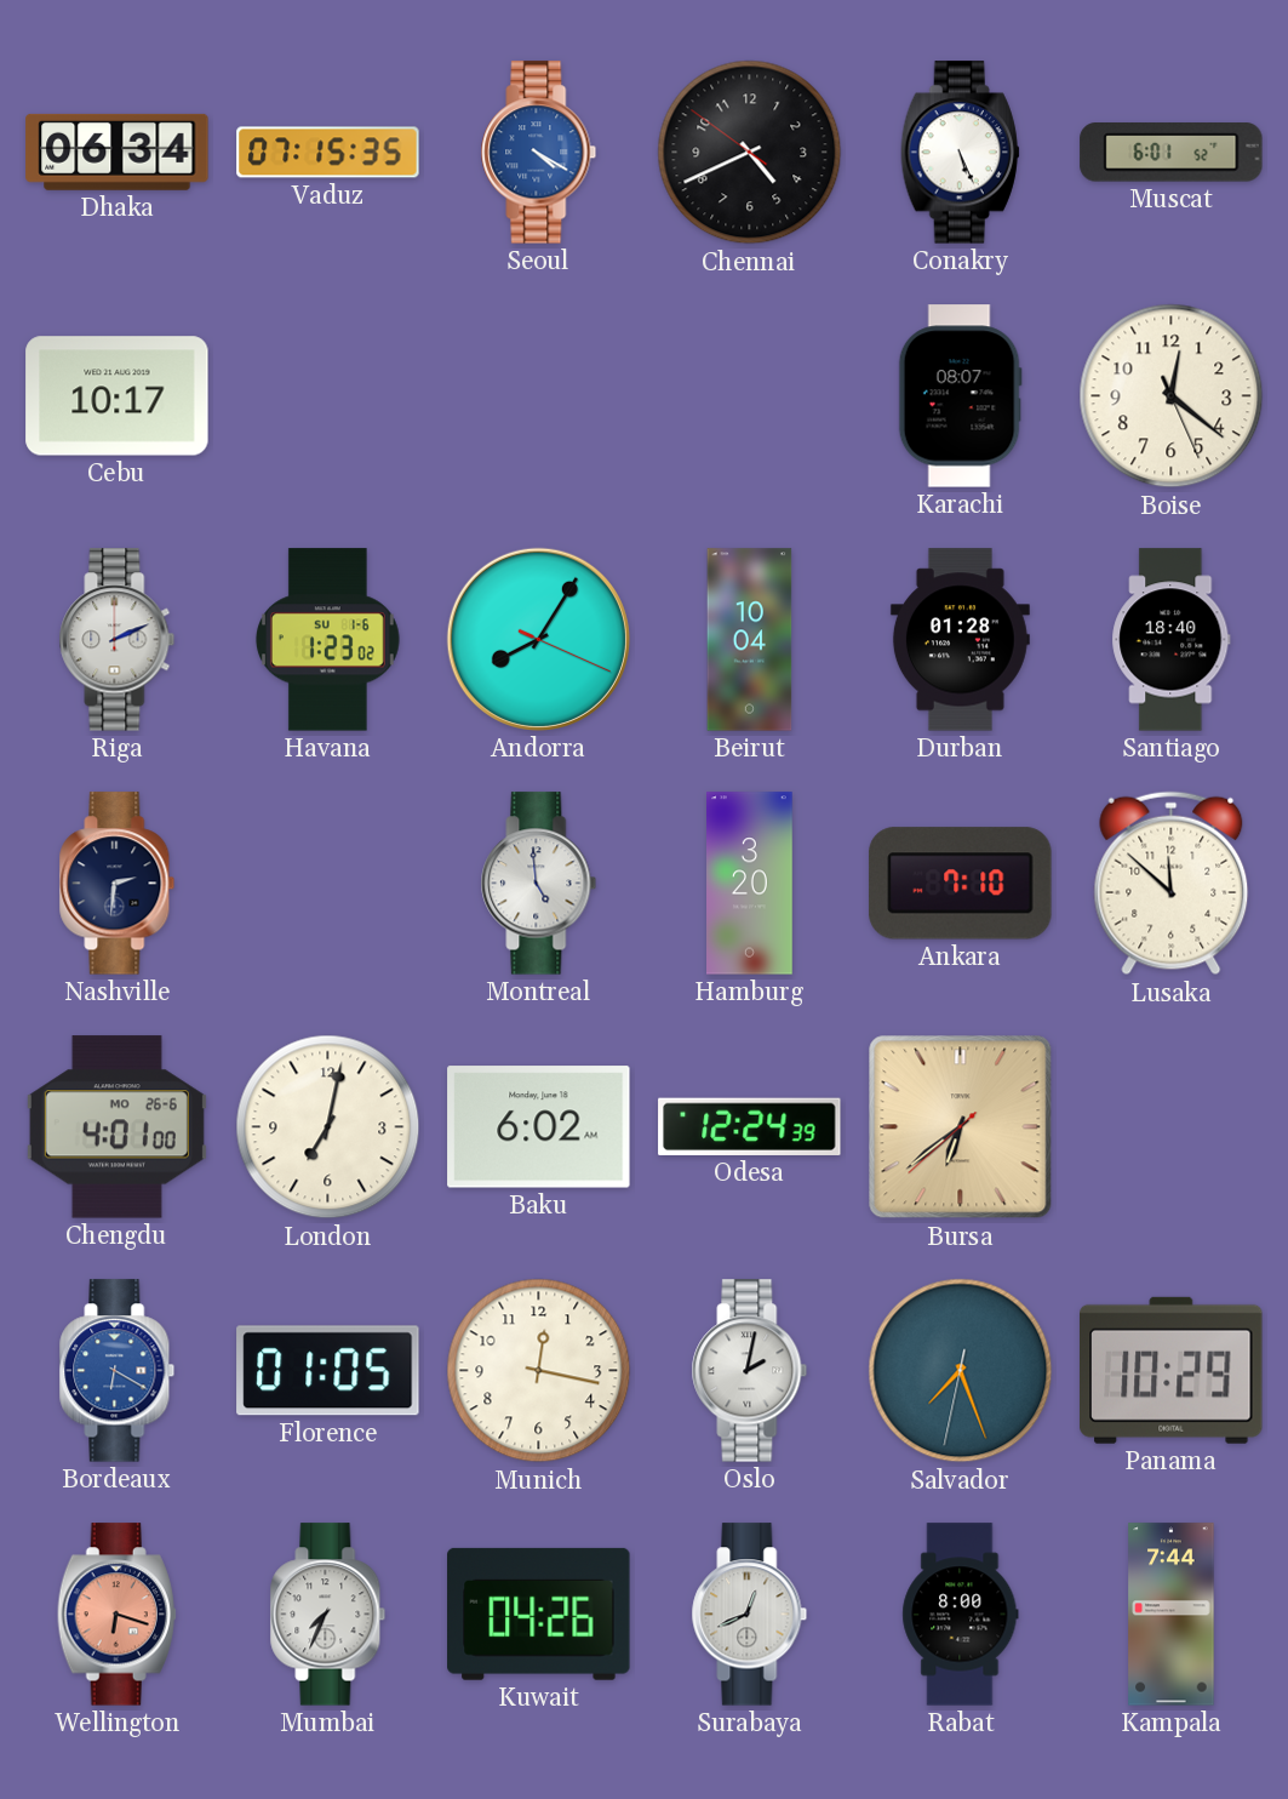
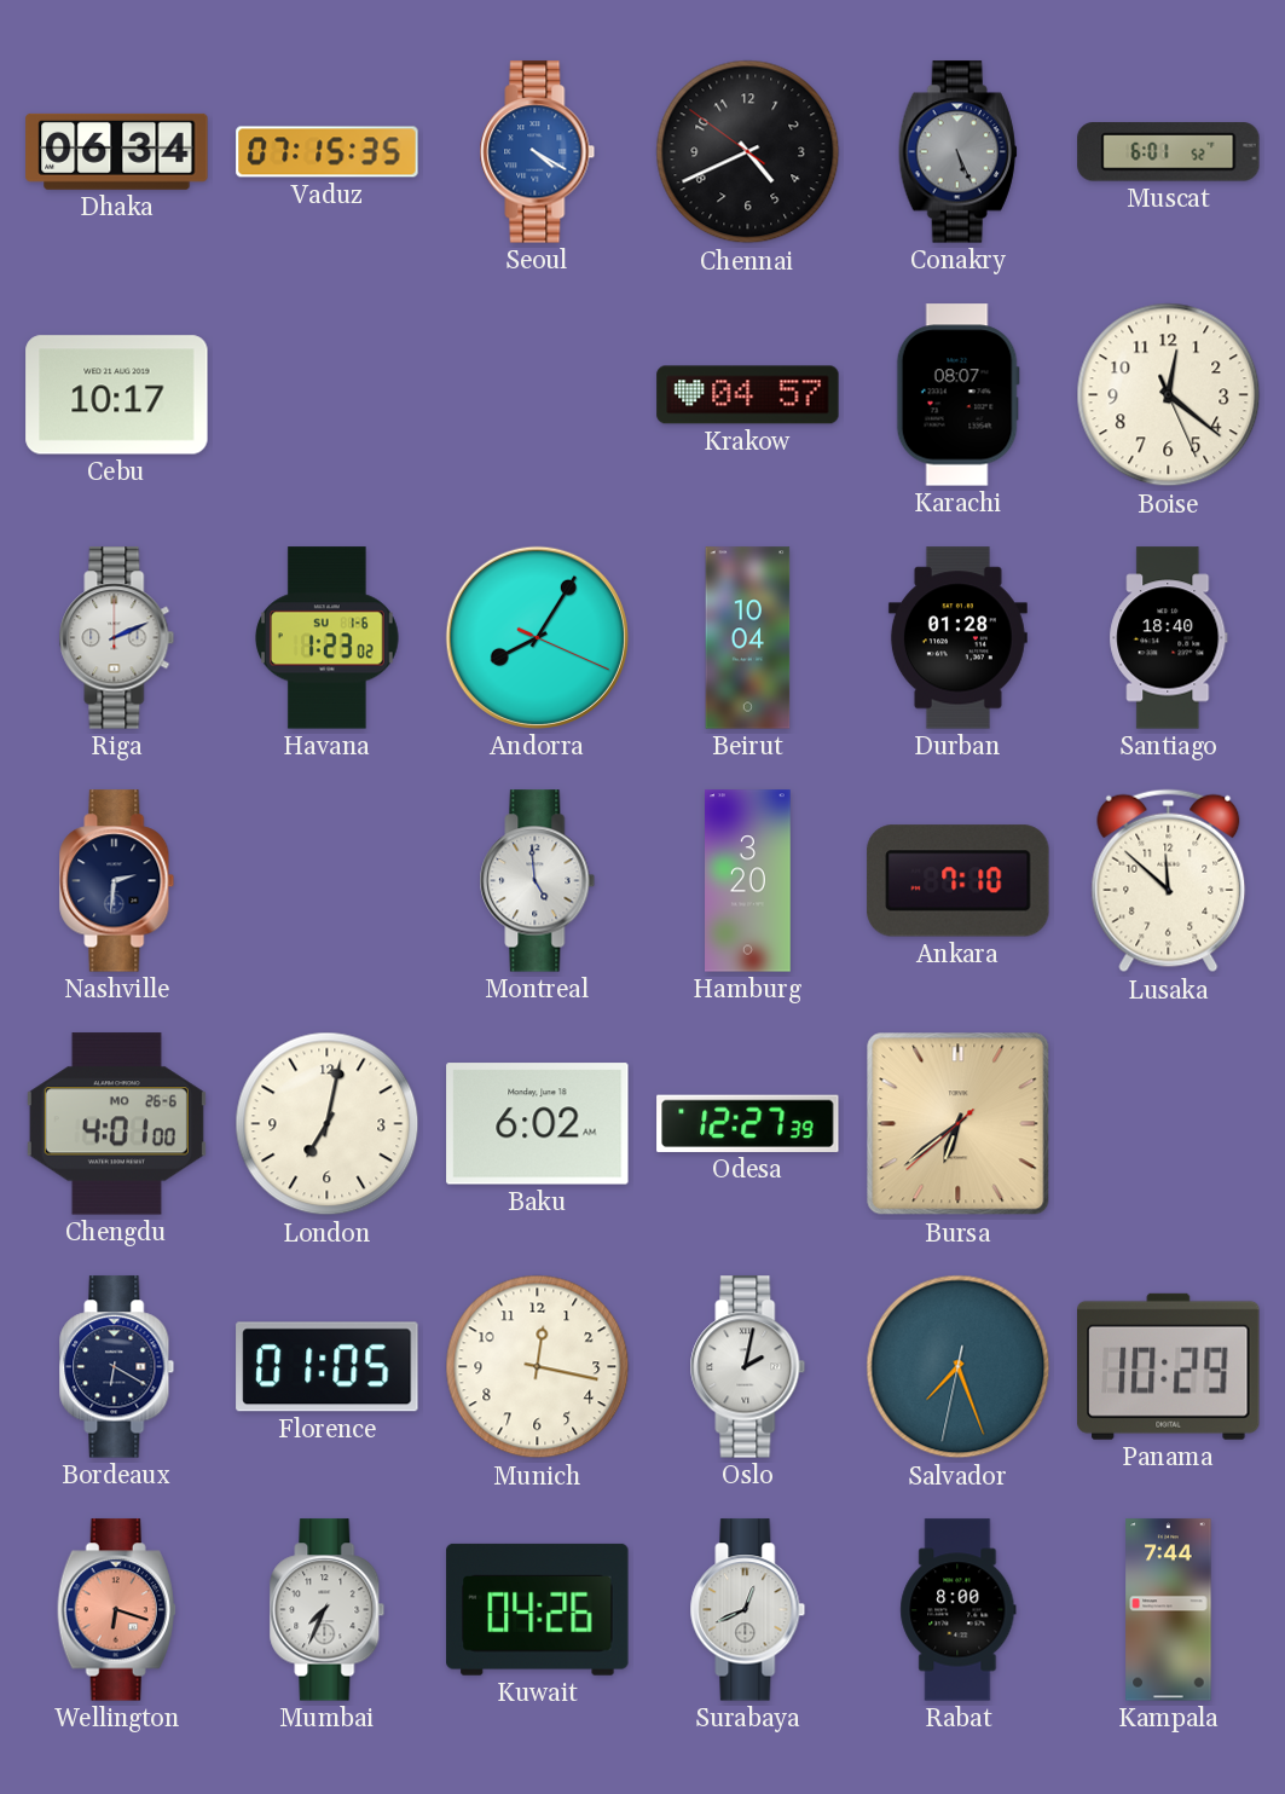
Conakry dial: white -> grey
Krakow: none -> 04:57
Odesa: 12:24 -> 12:27
Bordeaux dial: blue -> navy
